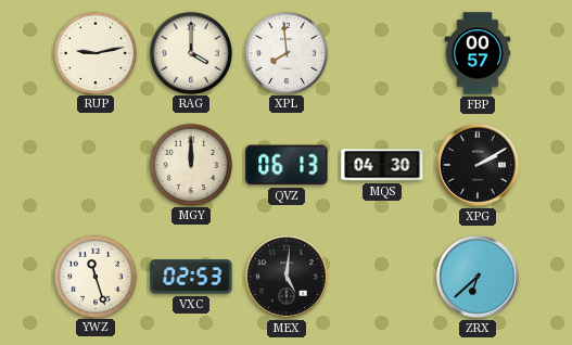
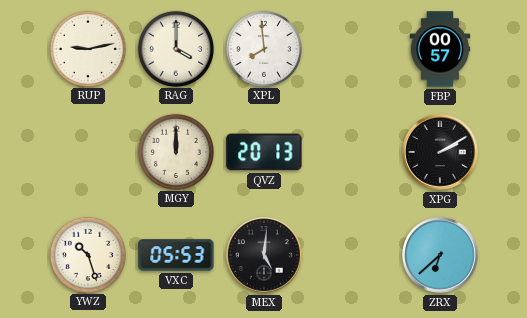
QVZ: 06:13 -> 20:13
MQS: 04:30 -> none
YWZ: 11:27 -> 10:27
VXC: 02:53 -> 05:53
